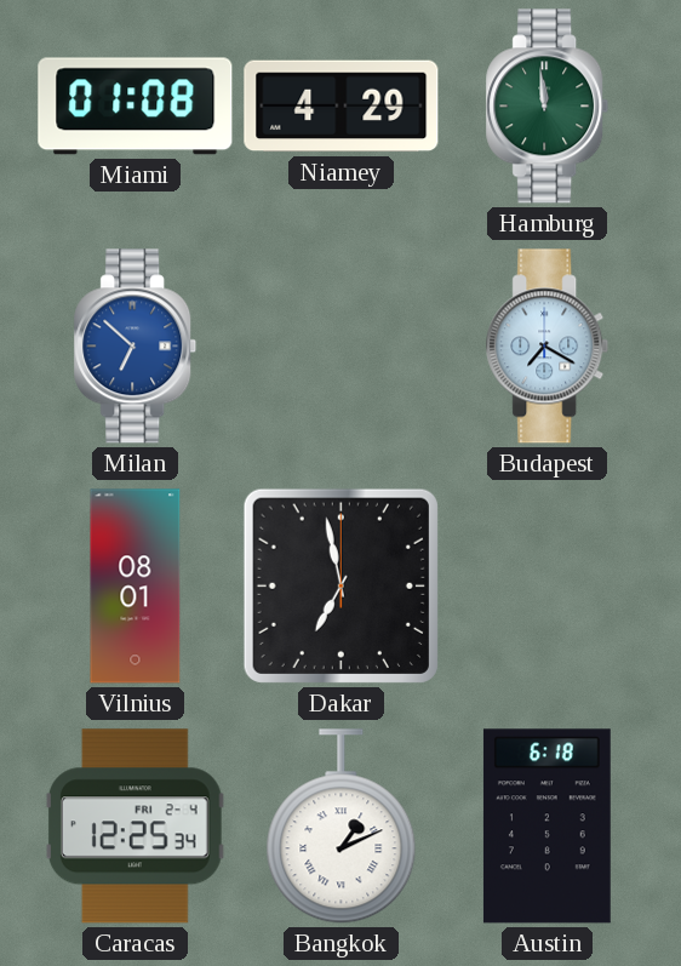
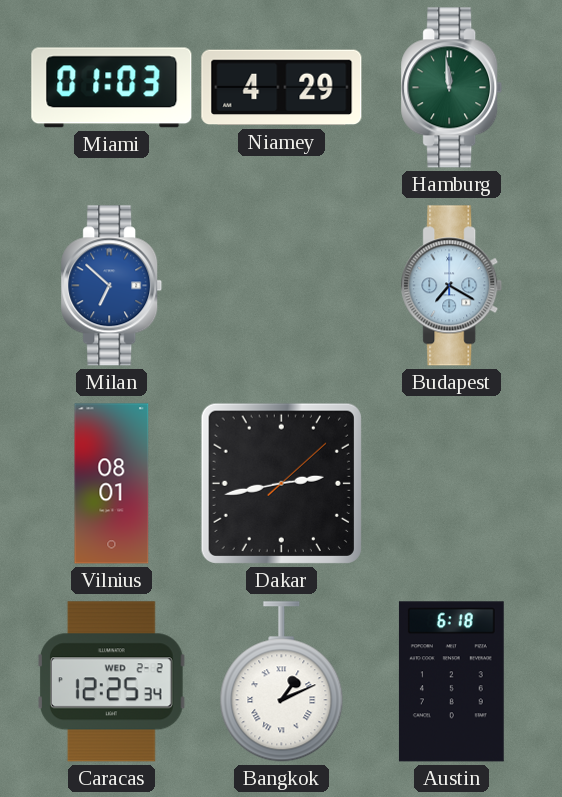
Miami: 01:08 -> 01:03
Dakar: 6:58 -> 2:43
Caracas date: FRI 2-4 -> WED 2-2
